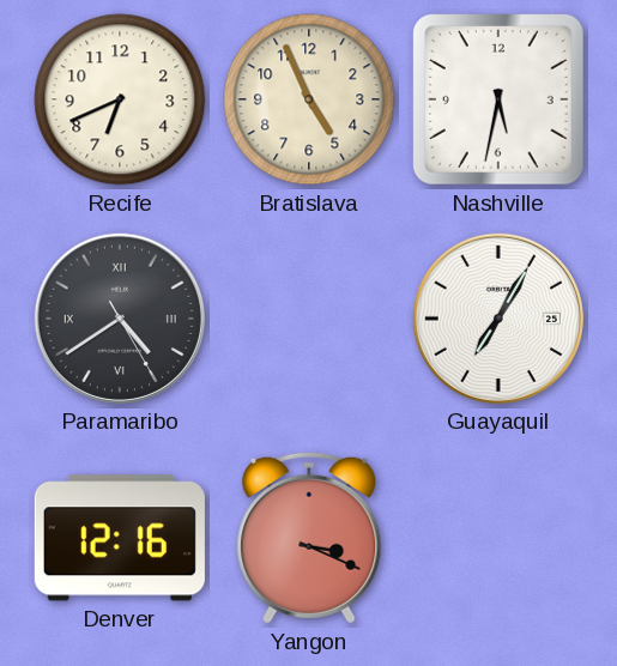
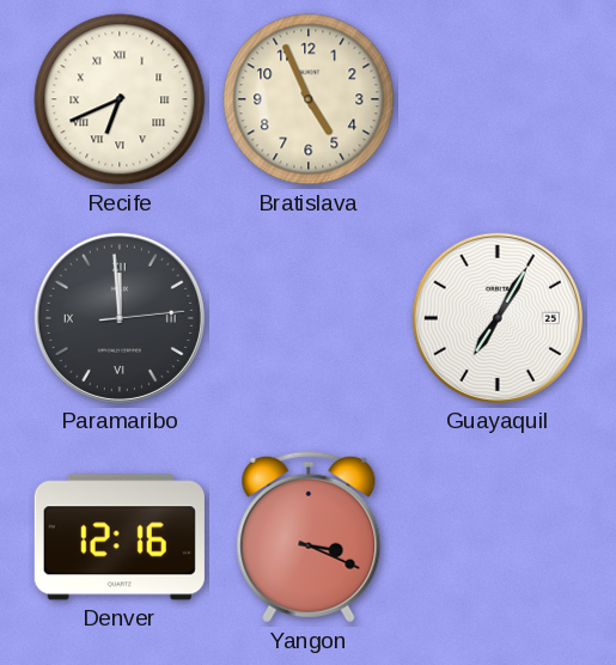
Recife numerals: Arabic -> Roman
Nashville: 5:32 -> none
Paramaribo: 4:39 -> 11:59
